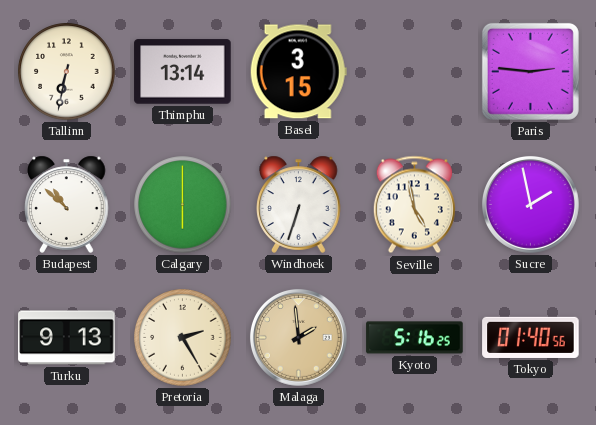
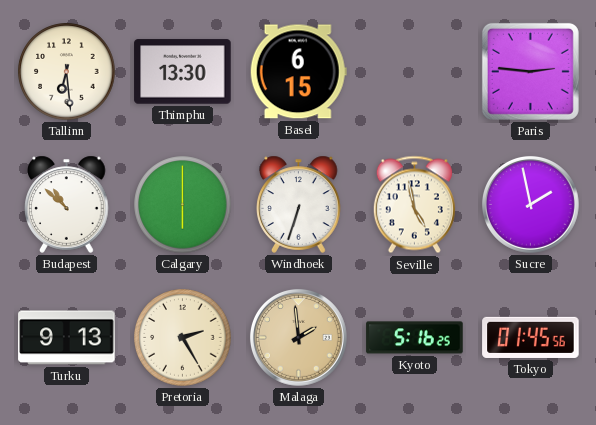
Tallinn: 6:32 -> 6:29
Thimphu: 13:14 -> 13:30
Basel: 3:15 -> 6:15
Tokyo: 01:40 -> 01:45
